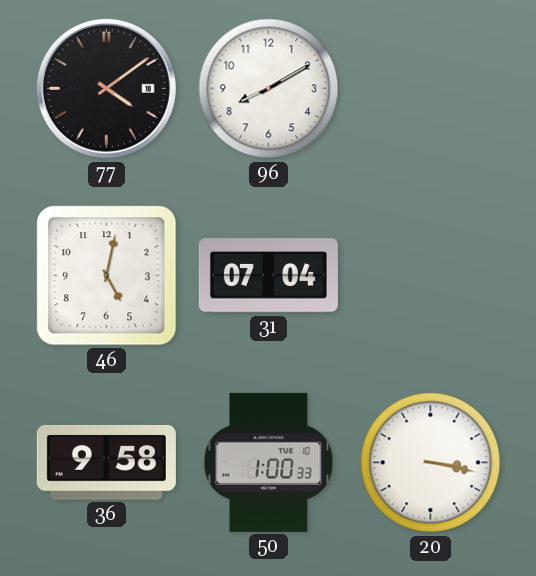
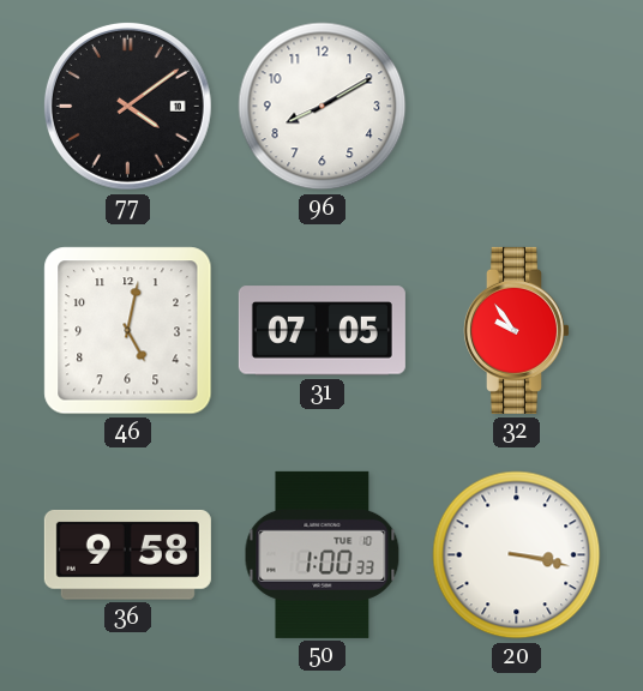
31: 07:04 -> 07:05
32: none -> 9:54
